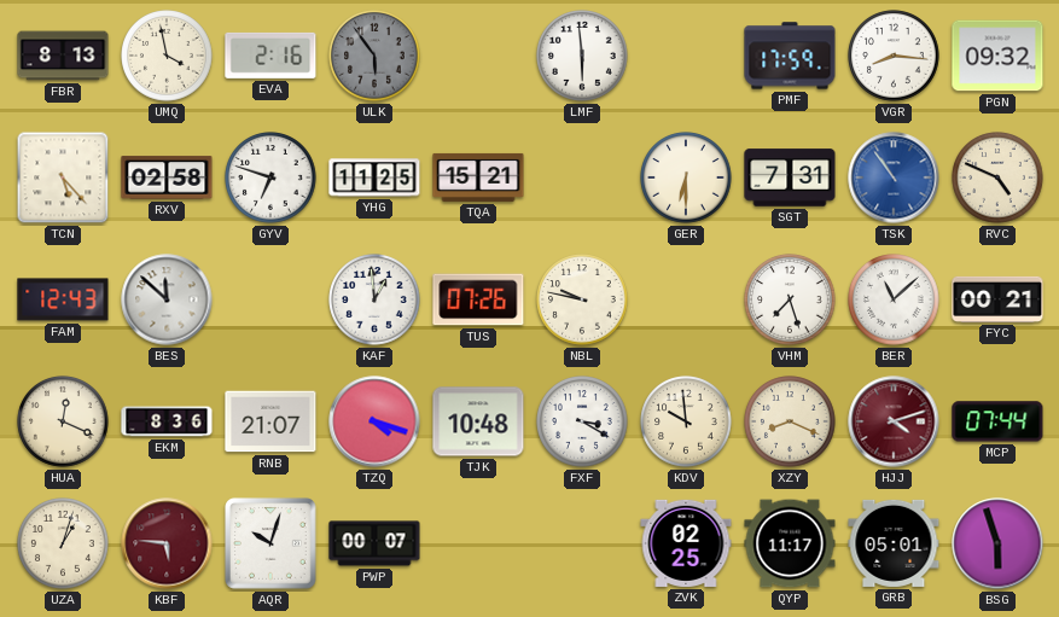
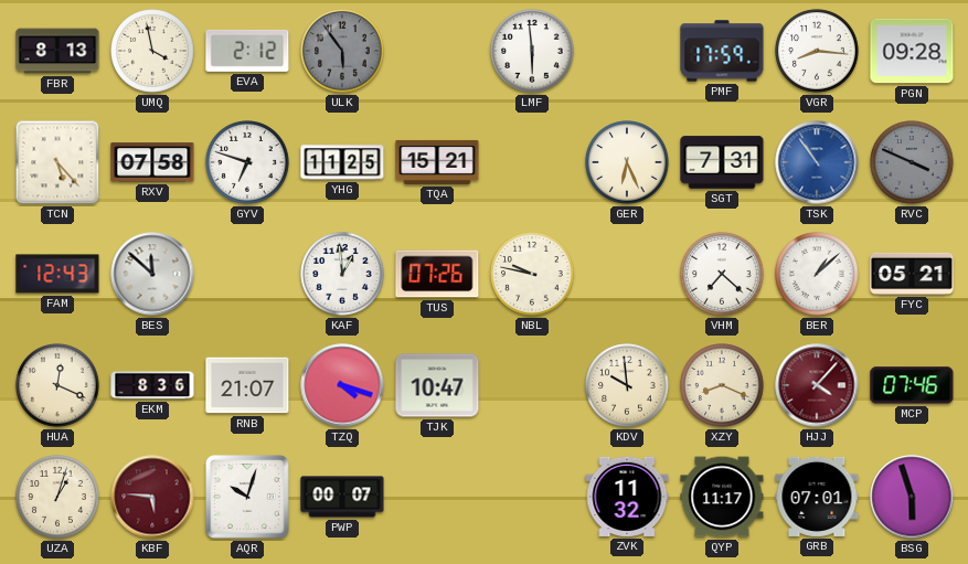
EVA: 2:16 -> 2:12
PGN: 09:32 -> 09:28
RXV: 02:58 -> 07:58
GER: 6:30 -> 6:26
RVC: 4:49 -> 3:49
RVC dial: cream -> grey
VHM: 7:27 -> 7:22
BER: 11:08 -> 1:08
FYC: 00:21 -> 05:21
TJK: 10:48 -> 10:47
FXF: 3:20 -> none
HJJ: 4:12 -> 4:07
MCP: 07:44 -> 07:46
ZVK: 02:25 -> 11:32
GRB: 05:01 -> 07:01
